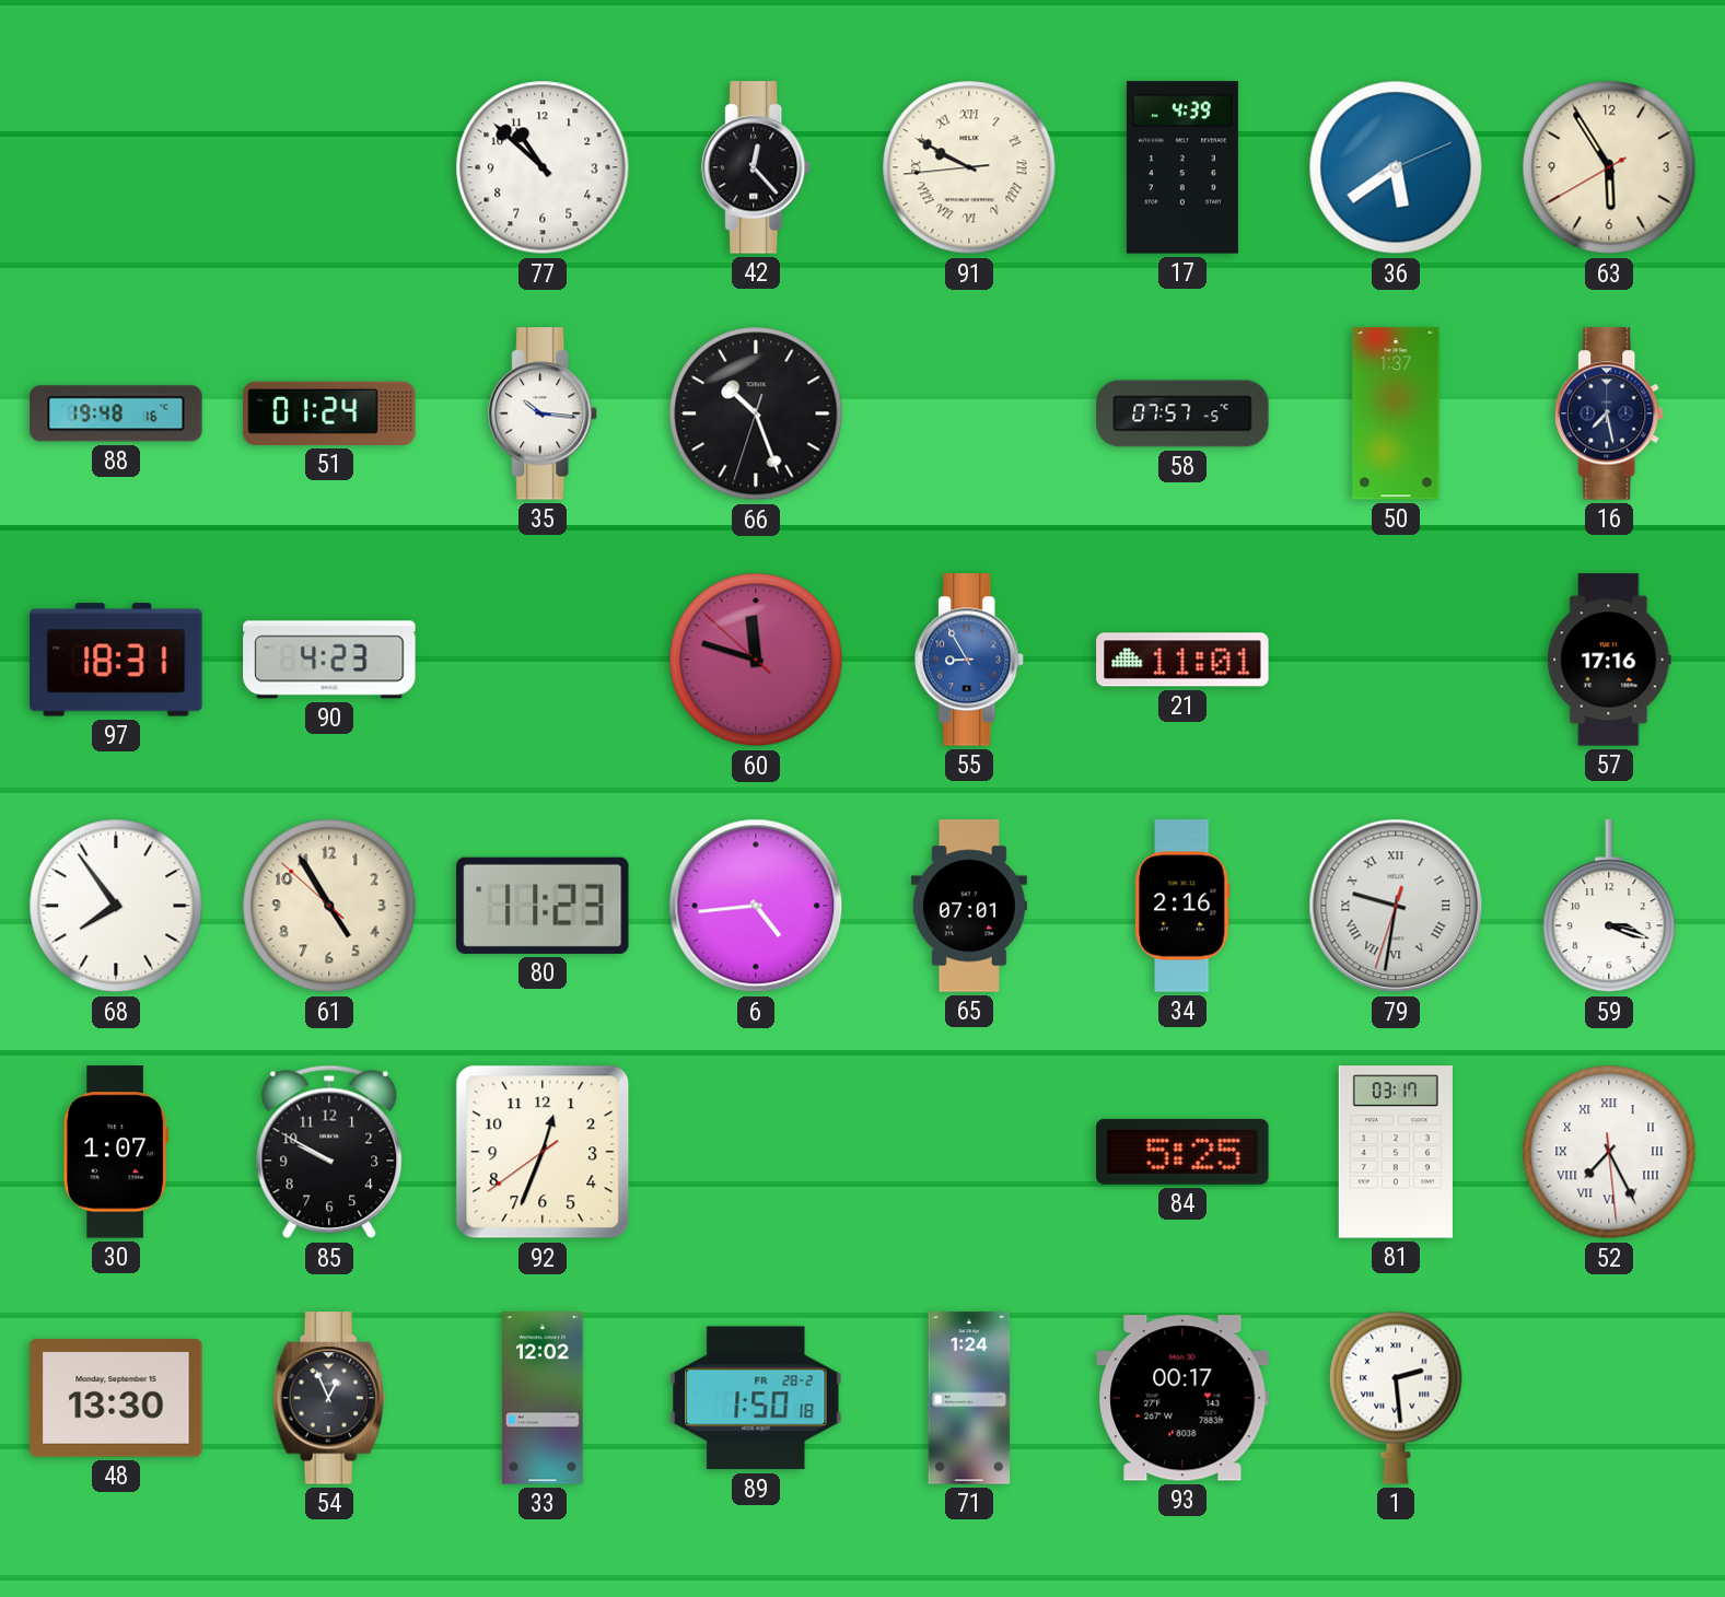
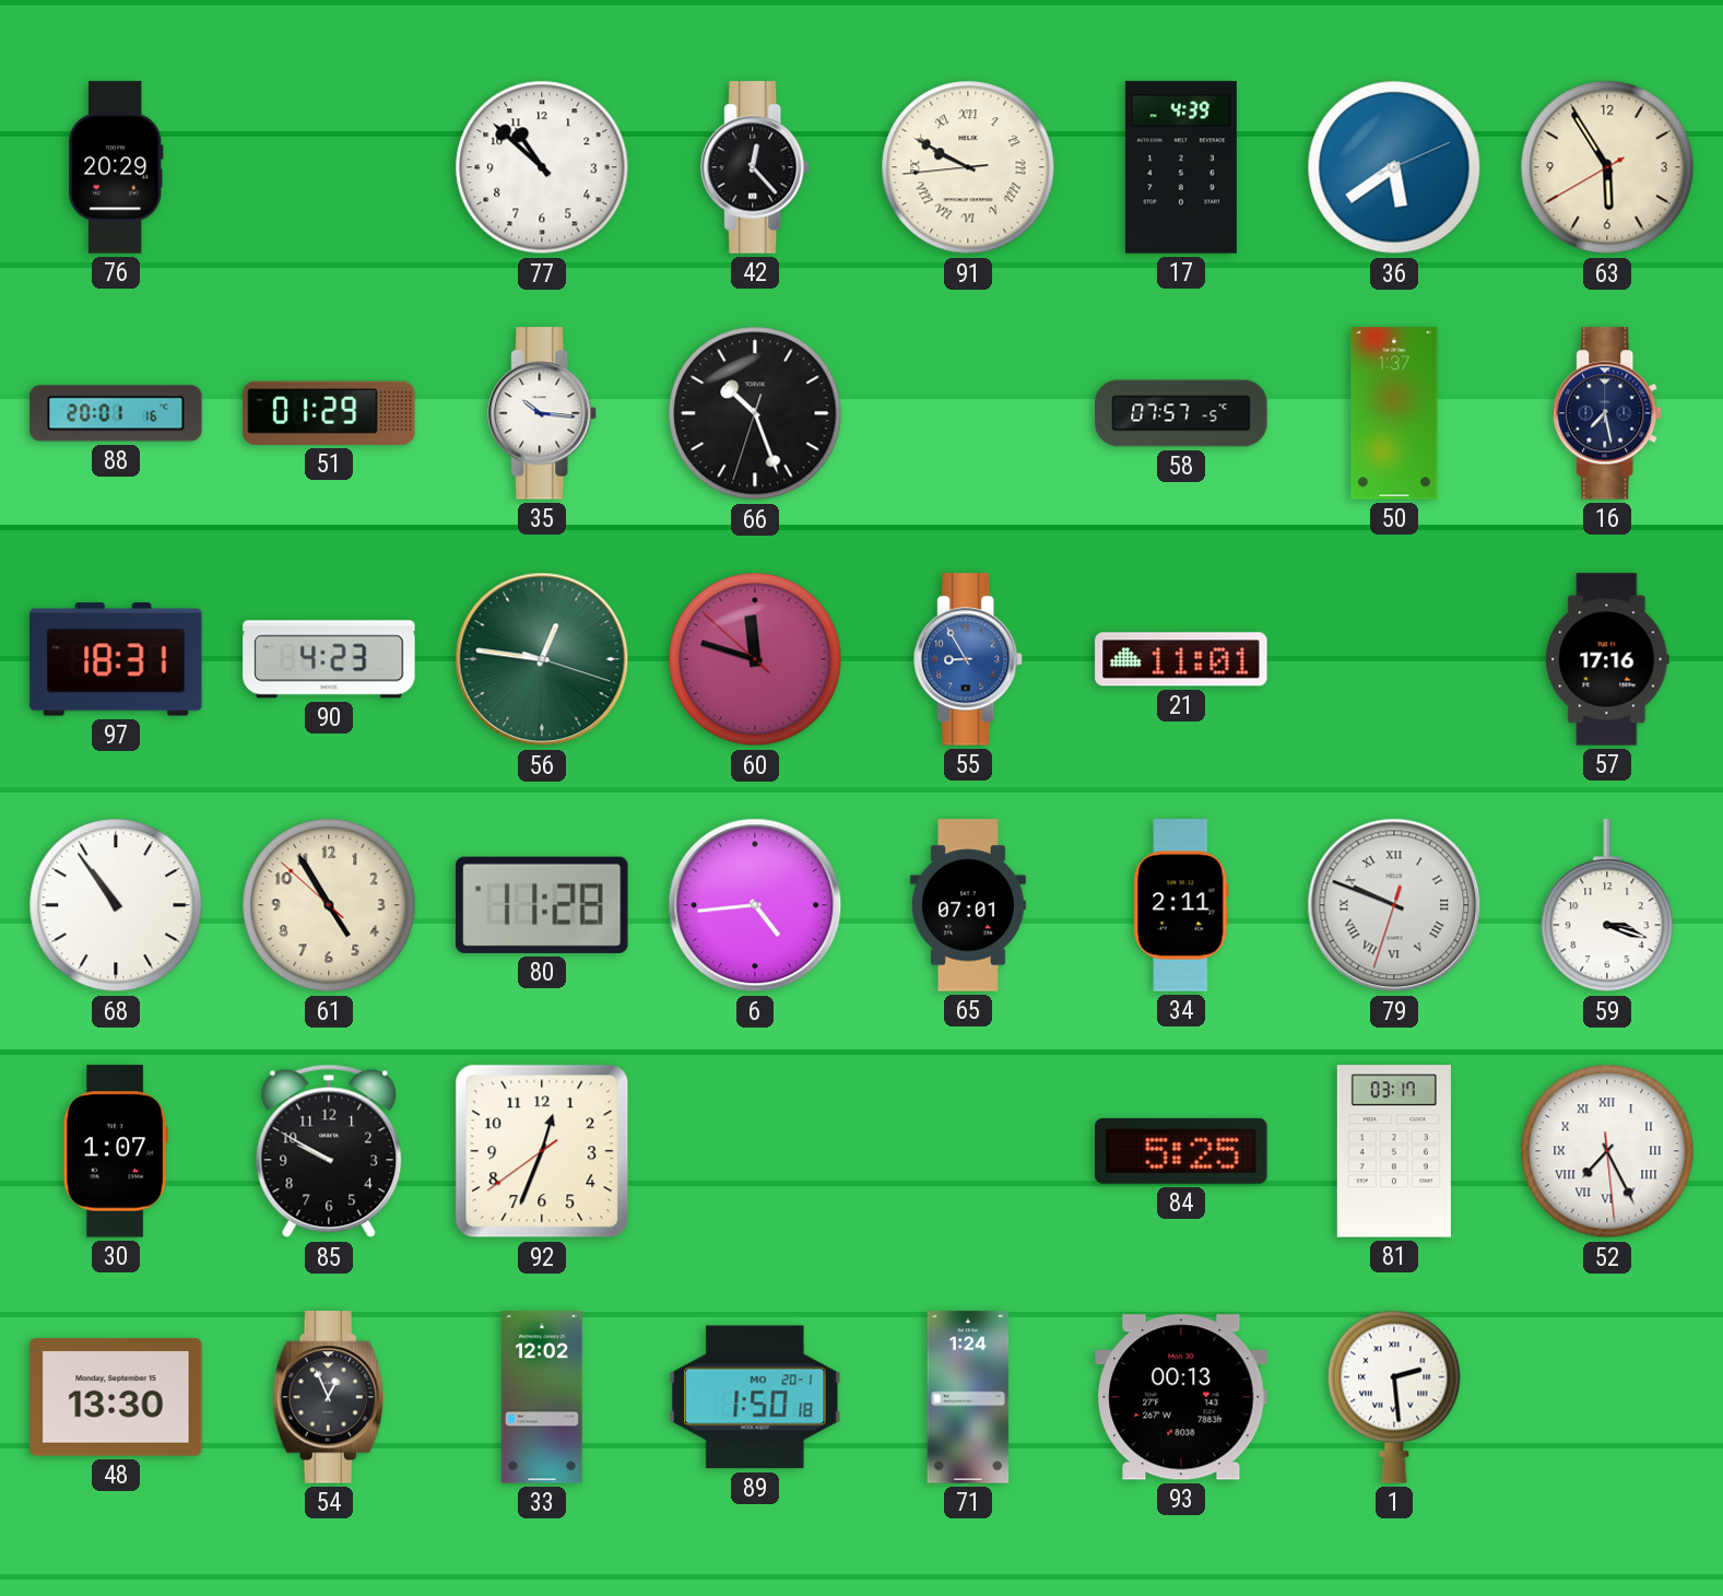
76: none -> 20:29
88: 19:48 -> 20:01
51: 01:24 -> 01:29
56: none -> 12:46
68: 7:54 -> 10:54
80: 11:23 -> 11:28
34: 2:16 -> 2:11
79: 9:31 -> 9:48
89 date: FR 28-2 -> MO 20-1
93: 00:17 -> 00:13
